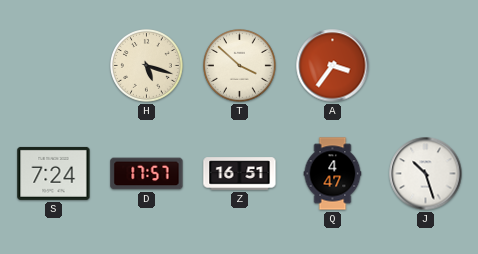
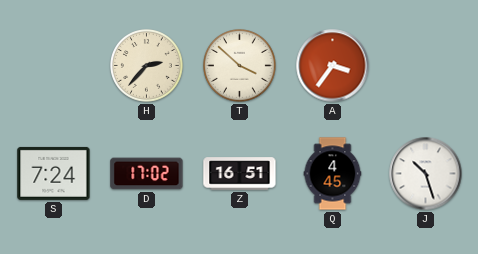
H: 5:18 -> 2:37
D: 17:57 -> 17:02
Q: 4:47 -> 4:45
